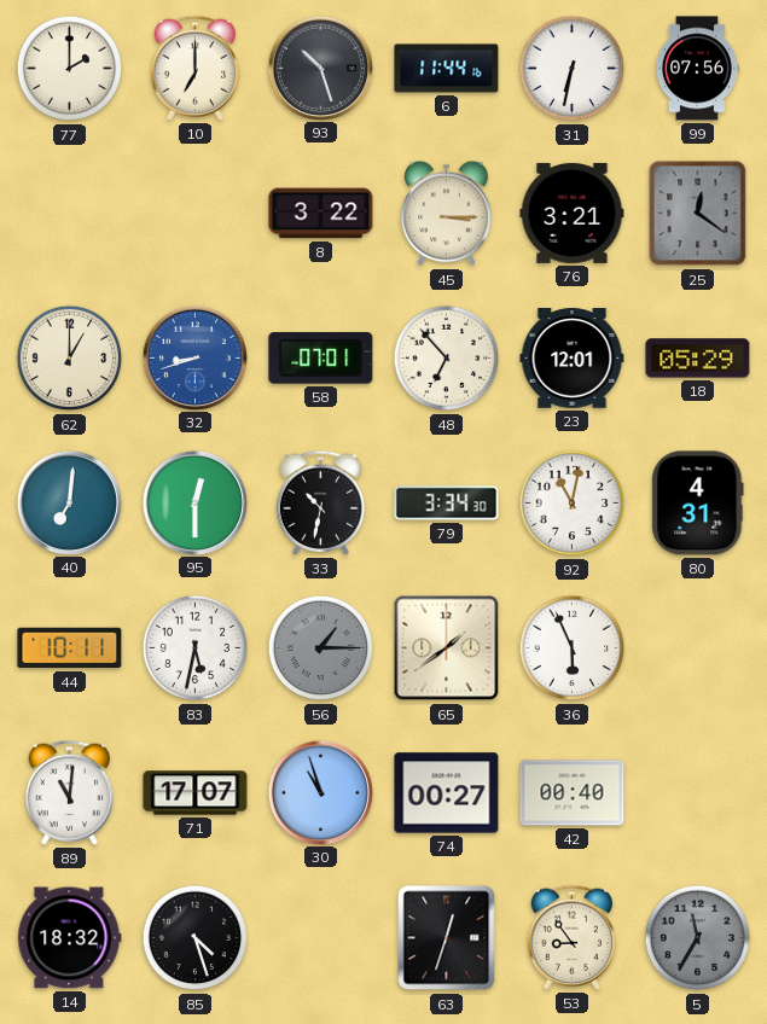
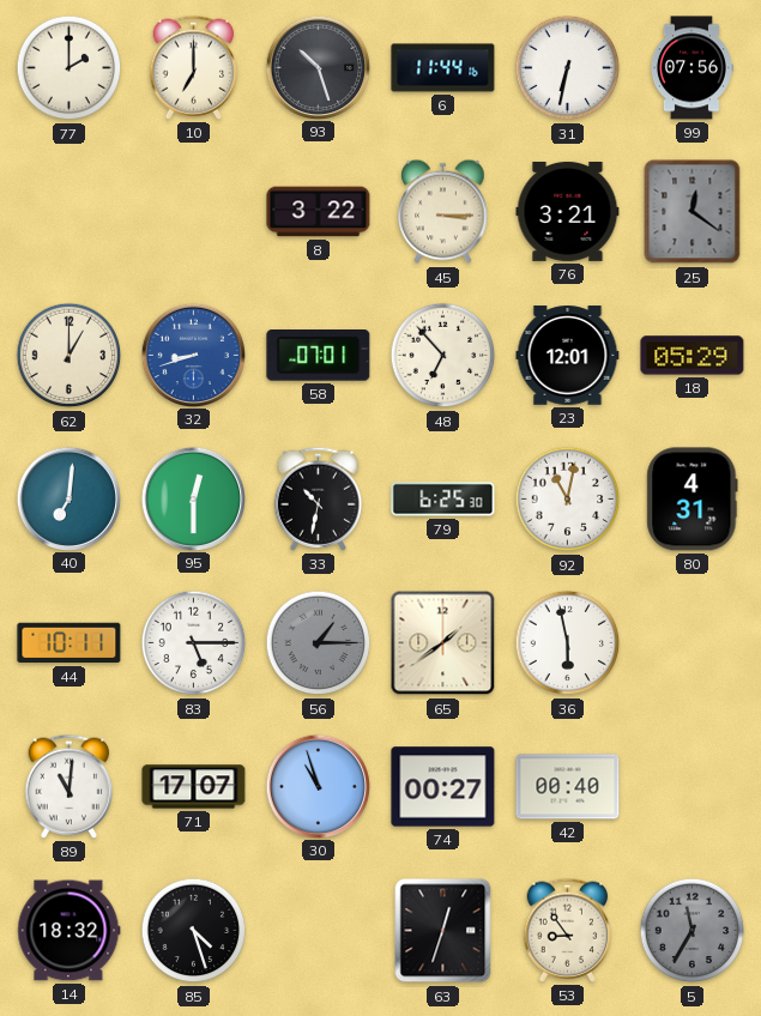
79: 3:34 -> 6:25
83: 5:32 -> 5:15
36: 5:56 -> 5:58
